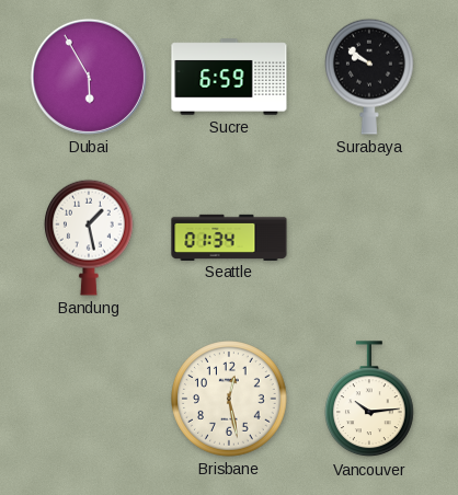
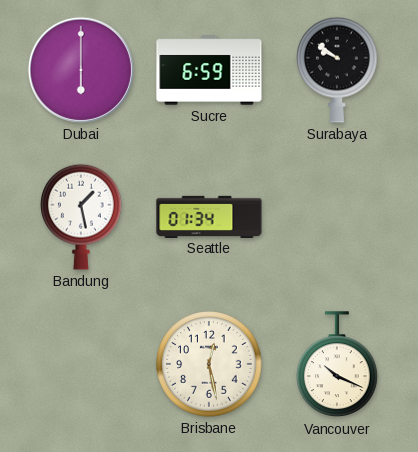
Dubai: 5:55 -> 6:00
Vancouver: 10:14 -> 10:19
